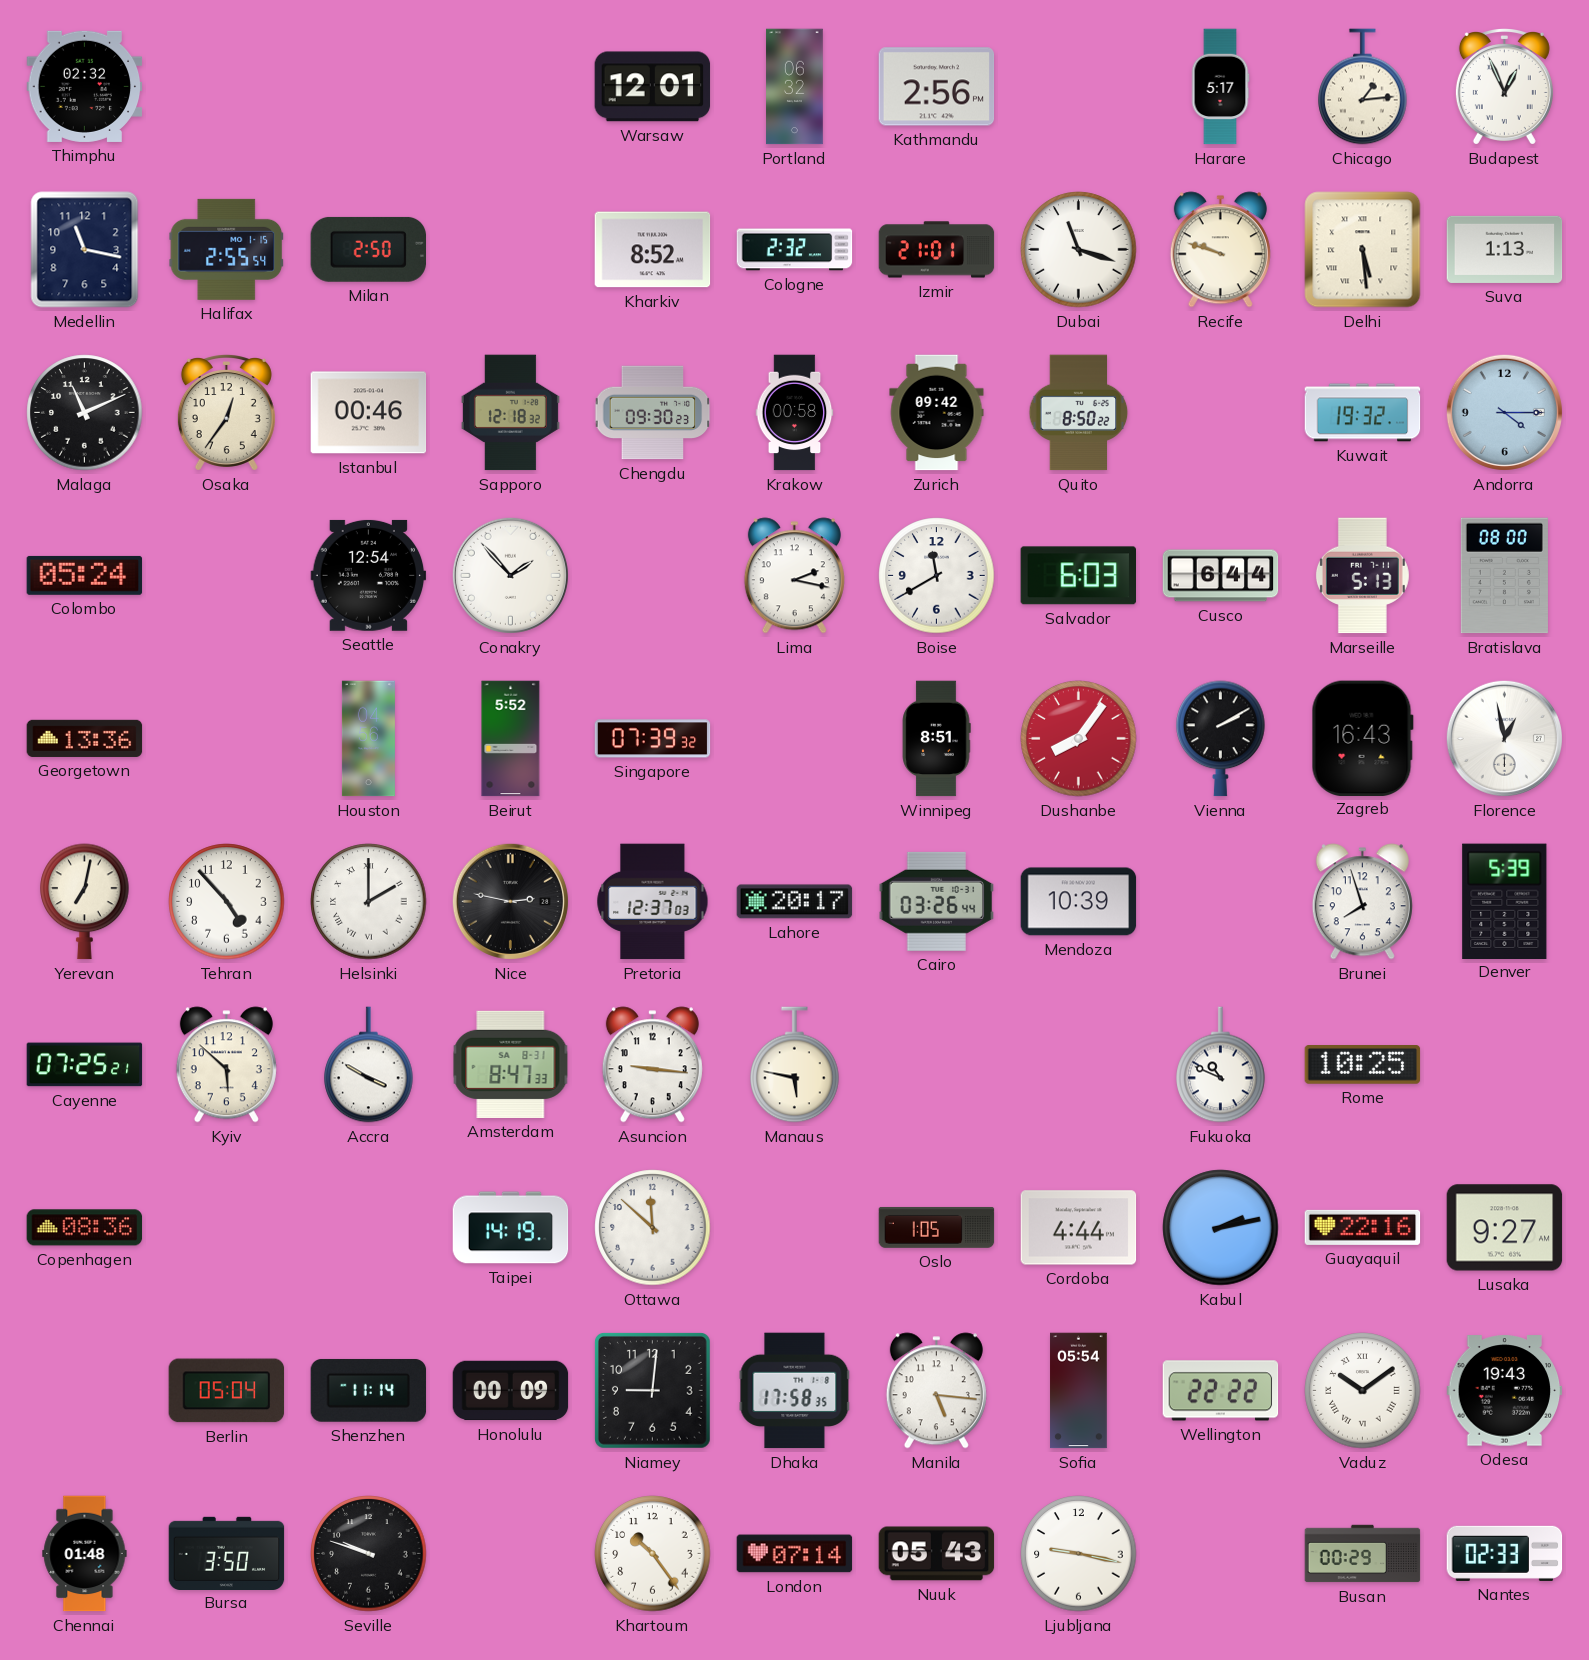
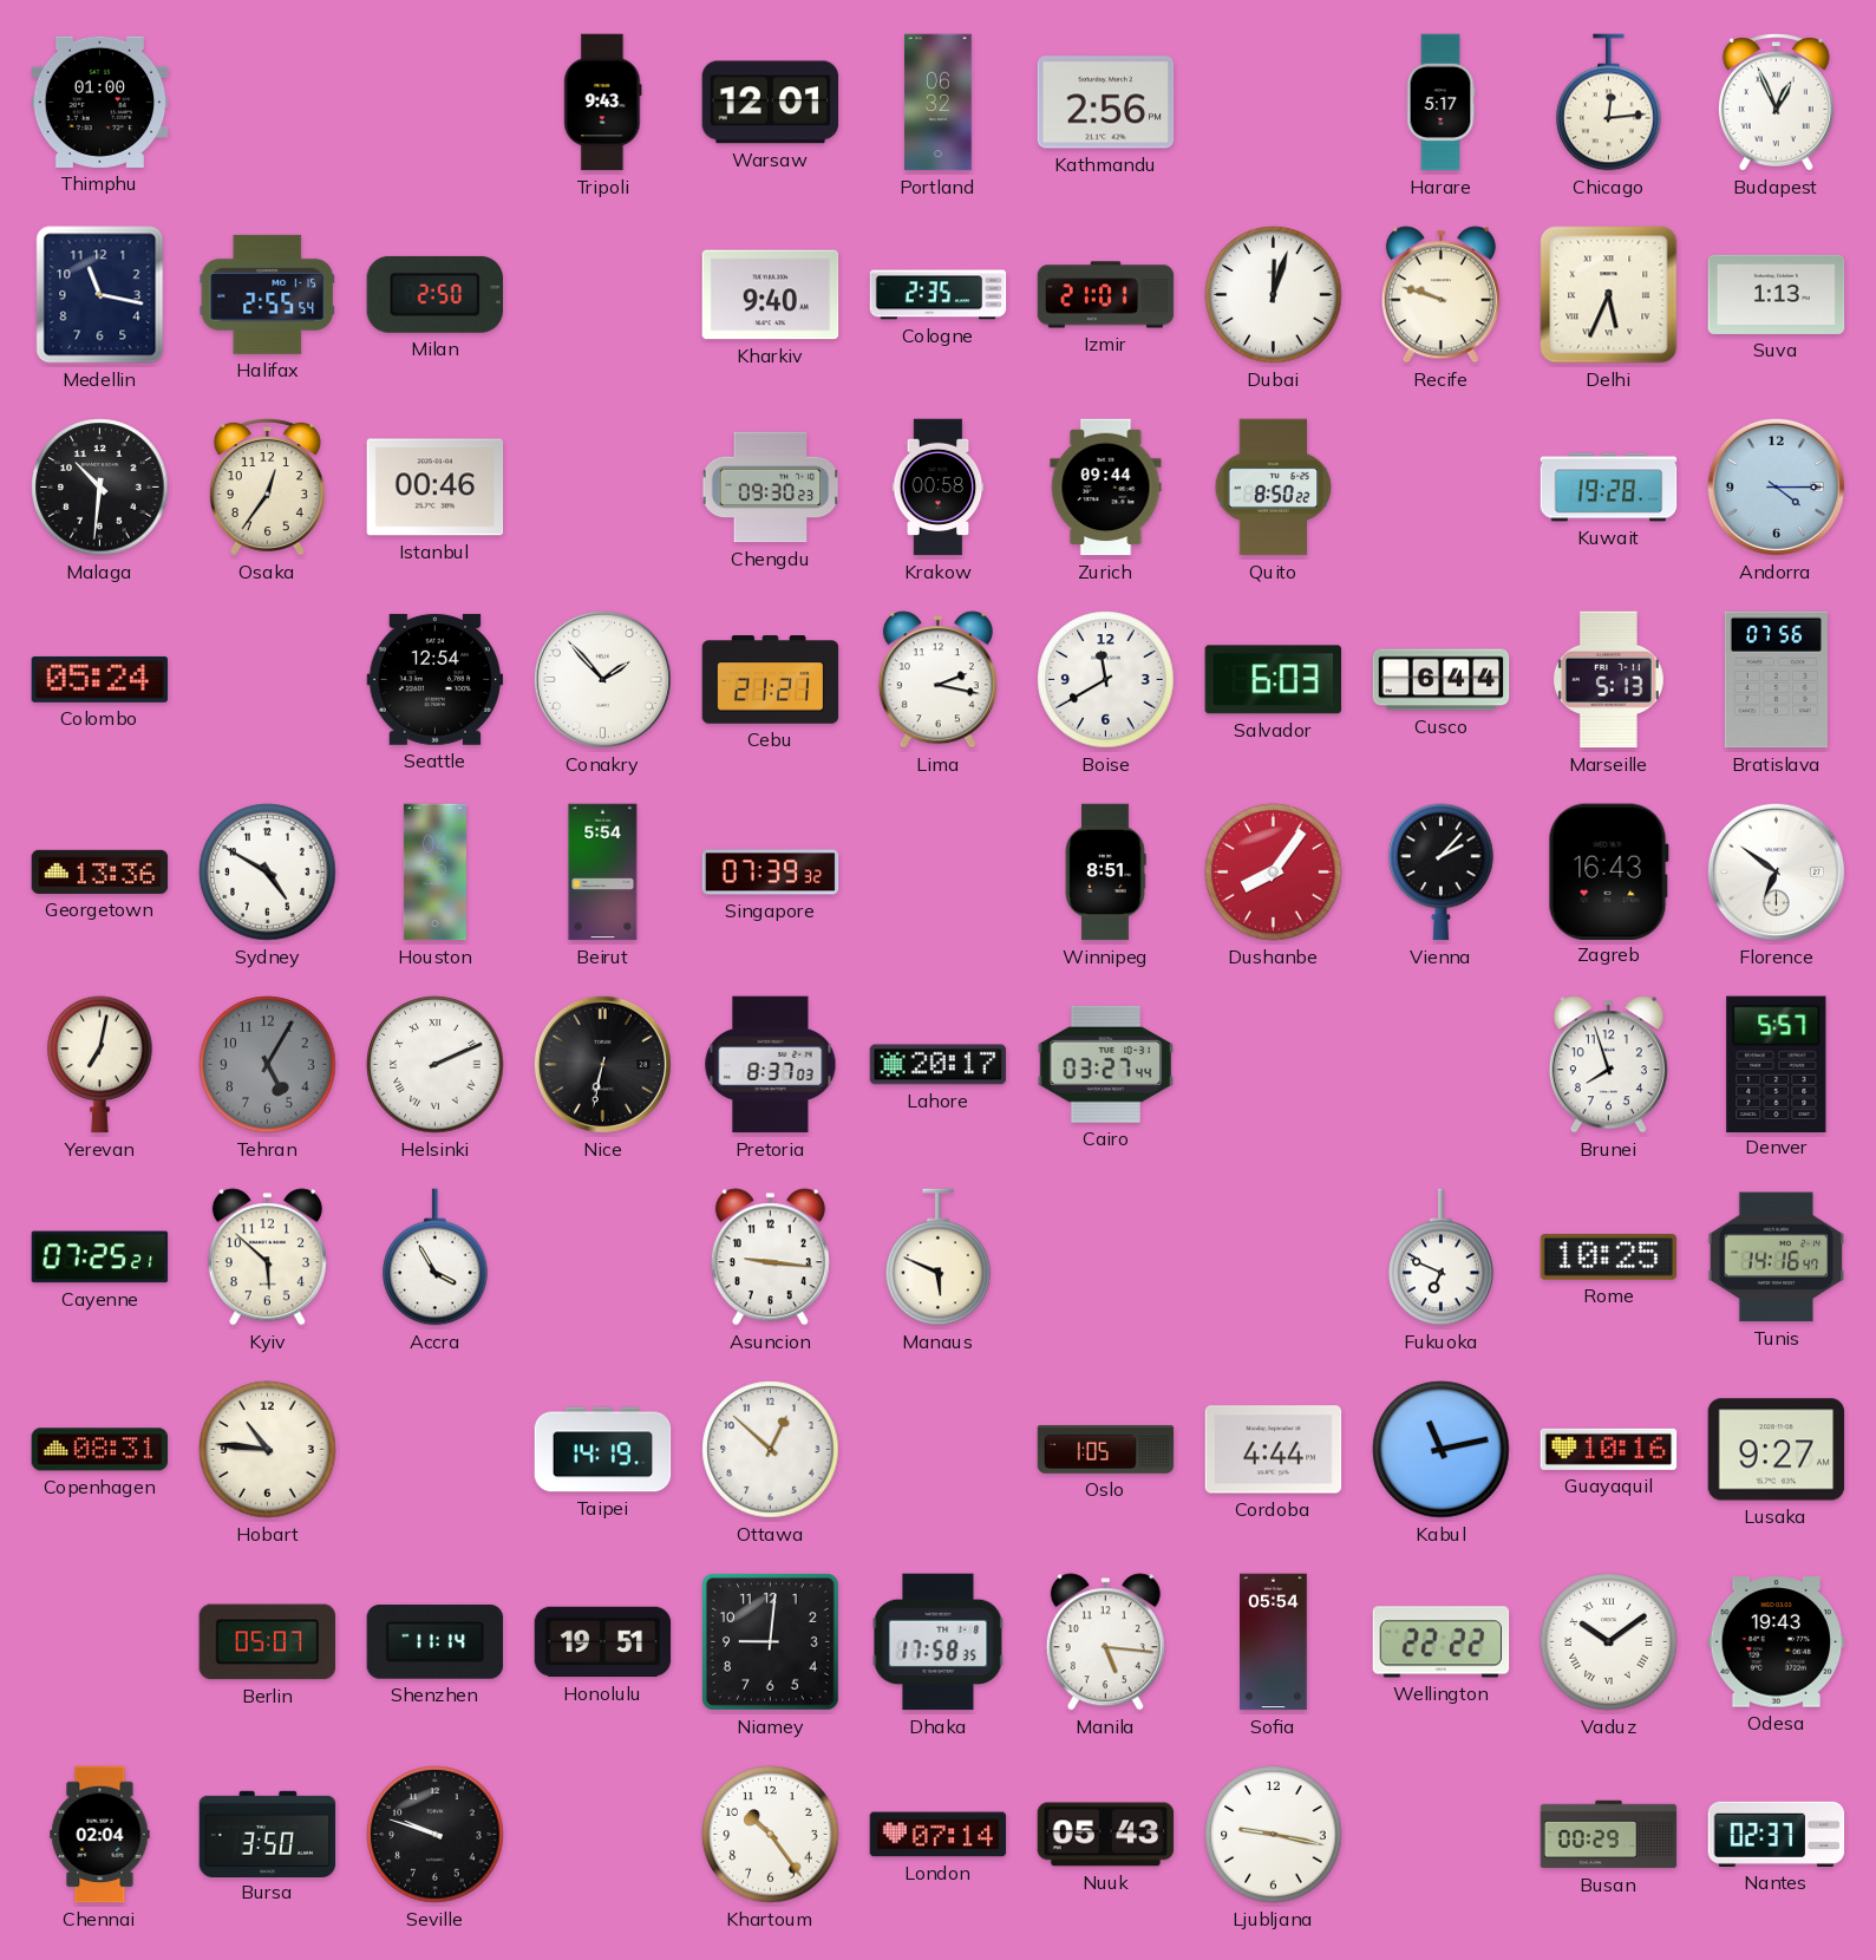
Thimphu: 02:32 -> 01:00
Tripoli: none -> 9:43
Chicago: 1:14 -> 12:14
Kharkiv: 8:52 -> 9:40
Cologne: 2:32 -> 2:35
Dubai: 11:18 -> 12:03
Delhi: 5:29 -> 5:34
Malaga: 11:11 -> 10:31
Sapporo: 12:18 -> none
Zurich: 09:42 -> 09:44
Kuwait: 19:32 -> 19:28
Cebu: none -> 21:21
Bratislava: 08:00 -> 07:56
Sydney: none -> 4:50
Beirut: 5:52 -> 5:54
Vienna: 2:10 -> 2:07
Florence: 12:58 -> 6:51
Tehran: 4:53 -> 5:05
Tehran dial: white -> grey
Helsinki: 2:00 -> 2:11
Nice: 2:47 -> 6:32
Pretoria: 12:37 -> 8:37
Cairo: 03:26 -> 03:27
Mendoza: 10:39 -> none
Denver: 5:39 -> 5:57
Accra: 3:50 -> 3:55
Amsterdam: 8:47 -> none
Manaus: 5:47 -> 5:49
Fukuoka: 10:49 -> 6:49
Tunis: none -> 14:16
Copenhagen: 08:36 -> 08:31
Hobart: none -> 10:46
Ottawa: 11:52 -> 12:52
Kabul: 2:13 -> 11:13
Guayaquil: 22:16 -> 10:16
Berlin: 05:04 -> 05:07
Honolulu: 00:09 -> 19:51
Chennai: 01:48 -> 02:04
Nantes: 02:33 -> 02:37
